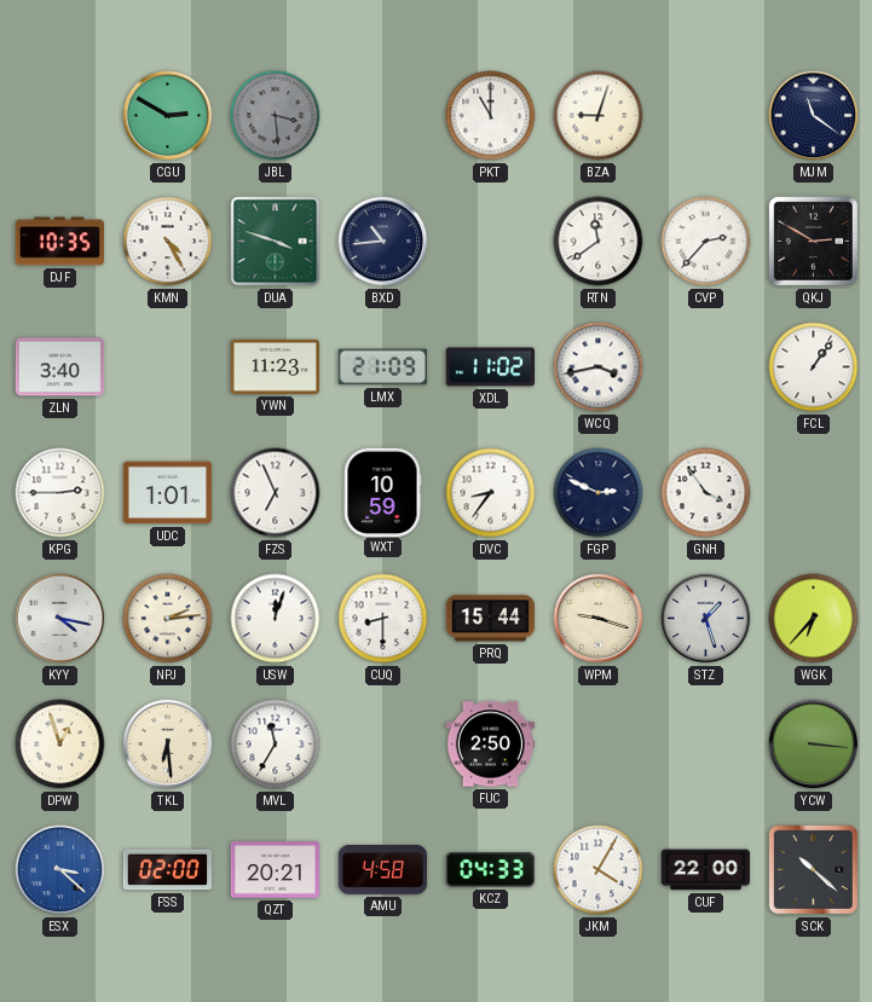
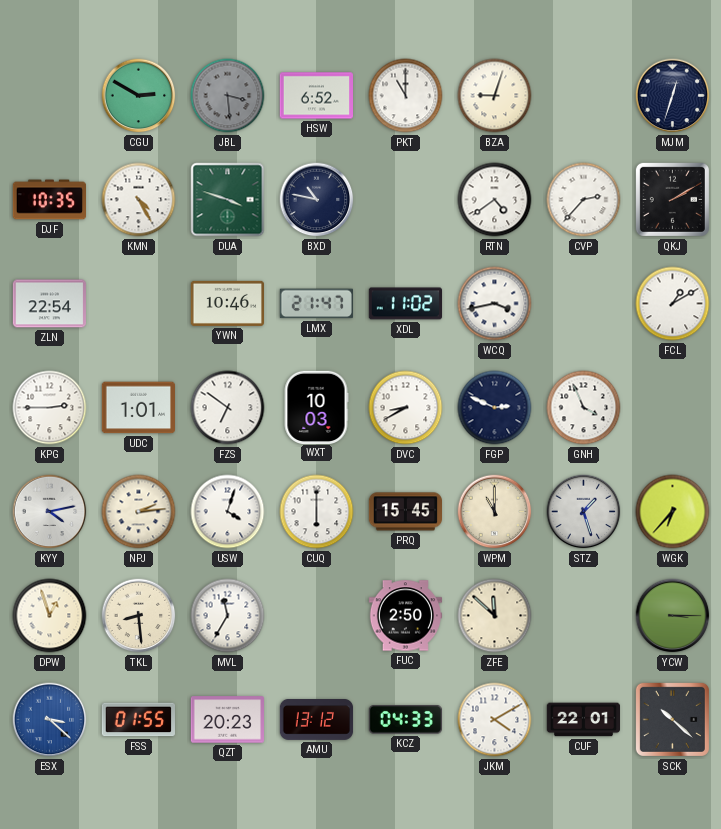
HSW: none -> 6:52
MJM: 11:21 -> 12:33
BXD: 10:44 -> 10:47
RTN: 11:39 -> 4:39
QKJ: 2:50 -> 2:10
ZLN: 3:40 -> 22:54
YWN: 11:23 -> 10:46
LMX: 21:09 -> 21:47
FCL: 1:06 -> 1:10
FZS: 6:56 -> 6:51
WXT: 10:59 -> 10:03
DVC: 8:36 -> 8:40
GNH: 3:54 -> 3:56
KYY: 4:17 -> 4:13
USW: 12:03 -> 4:03
CUQ: 8:30 -> 6:00
PRQ: 15:44 -> 15:45
WPM: 9:18 -> 11:00
TKL: 6:29 -> 8:29
ZFE: none -> 11:52
YCW: 3:16 -> 3:15
FSS: 02:00 -> 01:55
QZT: 20:21 -> 20:23
AMU: 4:58 -> 13:12
JKM: 4:05 -> 4:10
CUF: 22:00 -> 22:01
